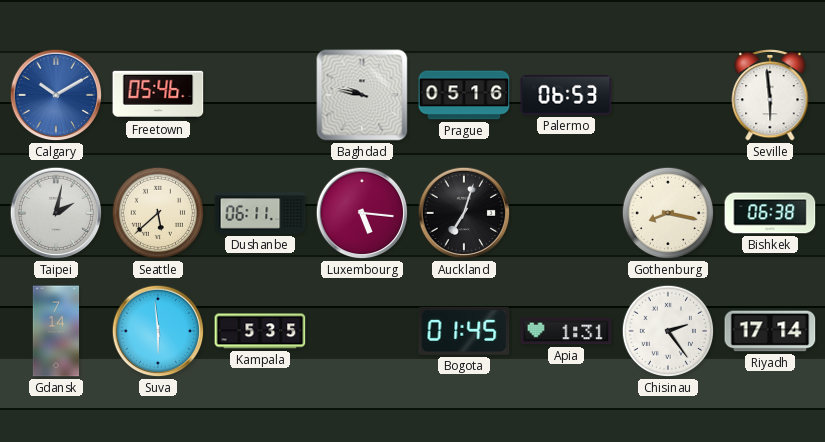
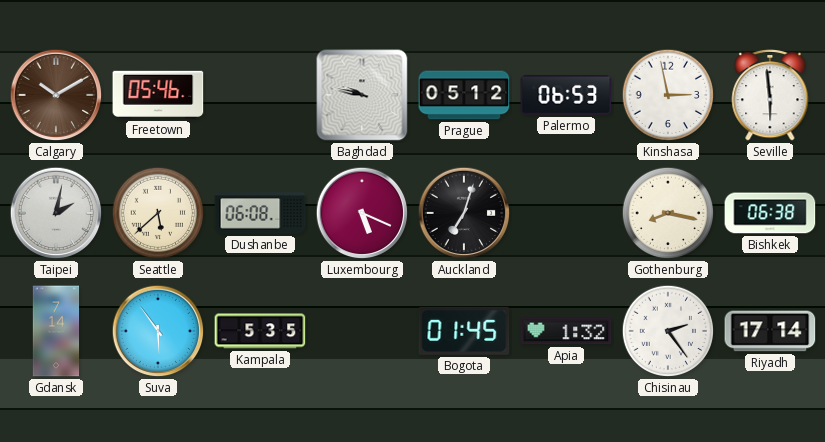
Calgary dial: blue -> brown
Prague: 05:16 -> 05:12
Kinshasa: none -> 2:58
Dushanbe: 06:11 -> 06:08
Luxembourg: 5:16 -> 5:19
Suva: 5:59 -> 5:54
Apia: 1:31 -> 1:32
